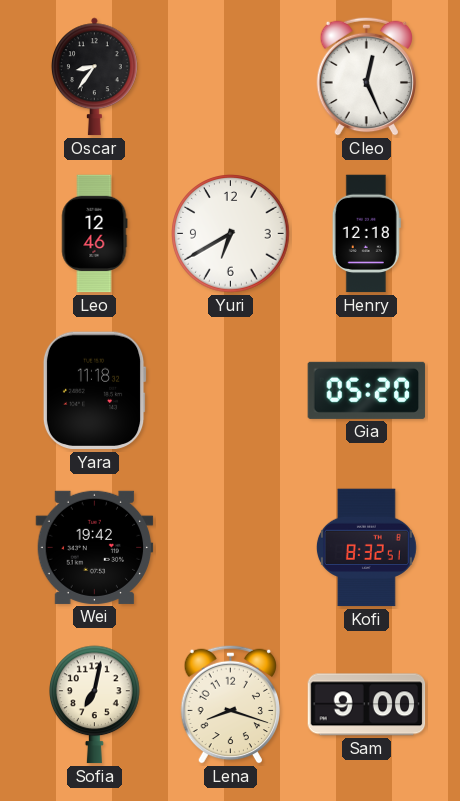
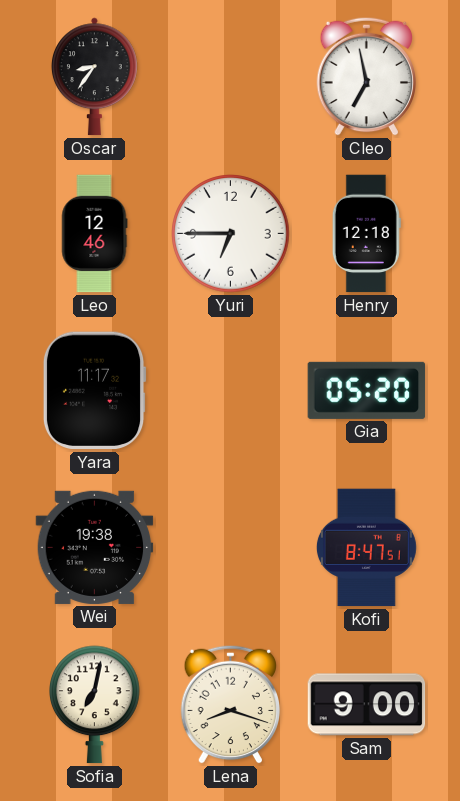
Cleo: 12:26 -> 6:58
Yuri: 6:40 -> 6:45
Yara: 11:18 -> 11:17
Wei: 19:42 -> 19:38
Kofi: 8:32 -> 8:47
